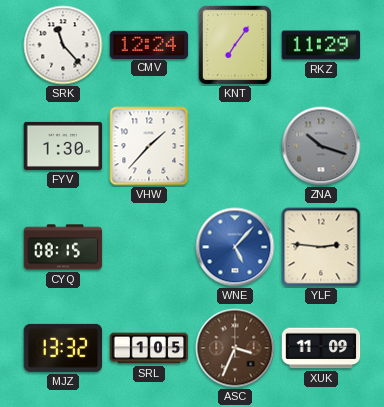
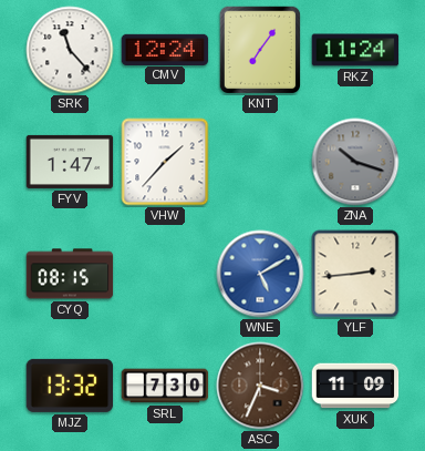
RKZ: 11:29 -> 11:24
FYV: 1:30 -> 1:47
WNE: 5:07 -> 5:10
YLF: 2:46 -> 2:44
SRL: 1:05 -> 7:30
